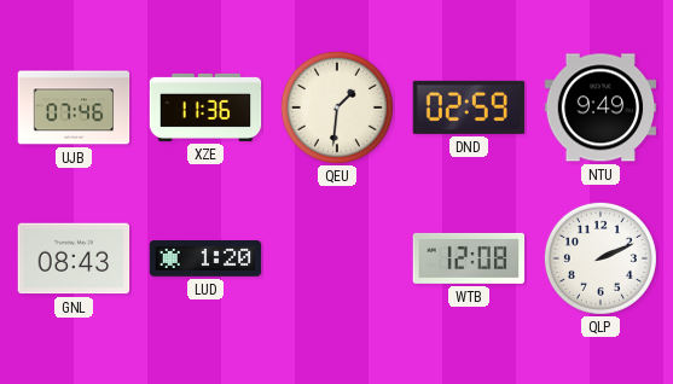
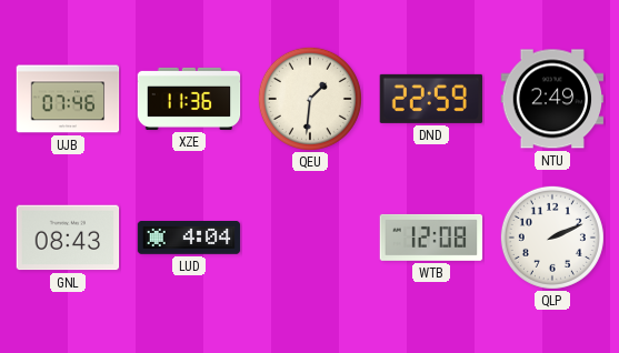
DND: 02:59 -> 22:59
NTU: 9:49 -> 2:49
LUD: 1:20 -> 4:04
